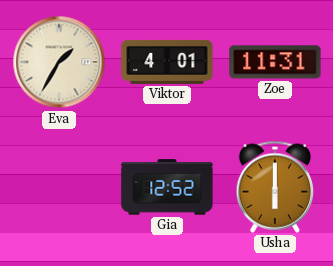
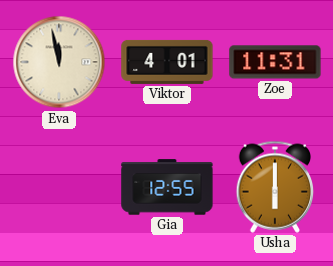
Eva: 1:35 -> 11:58
Gia: 12:52 -> 12:55
